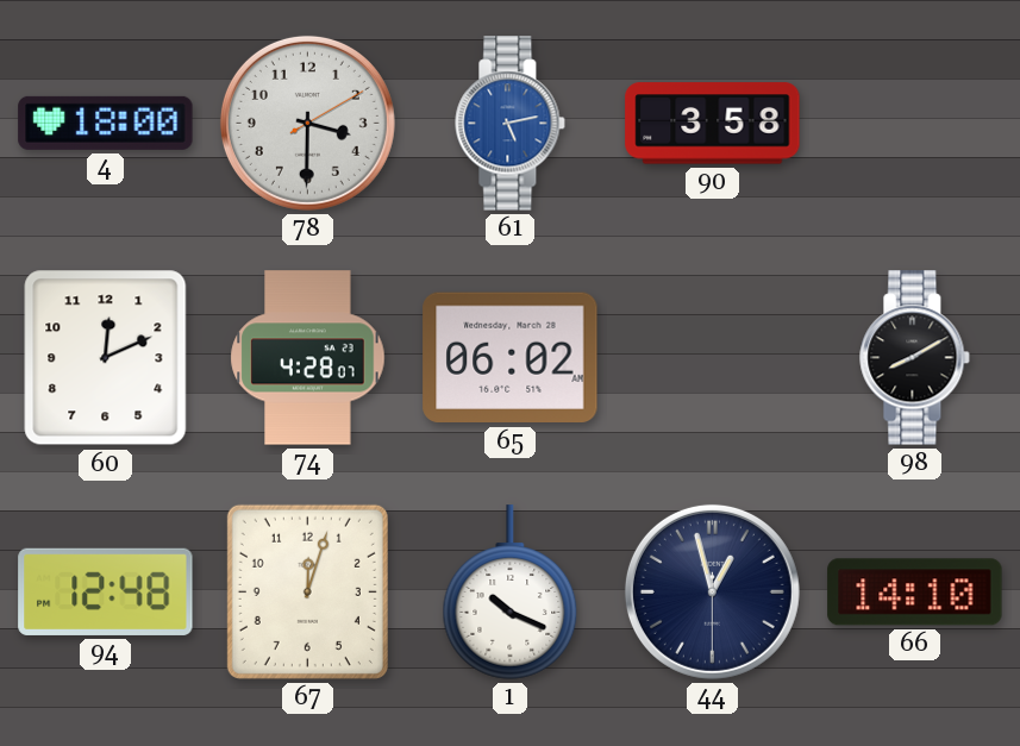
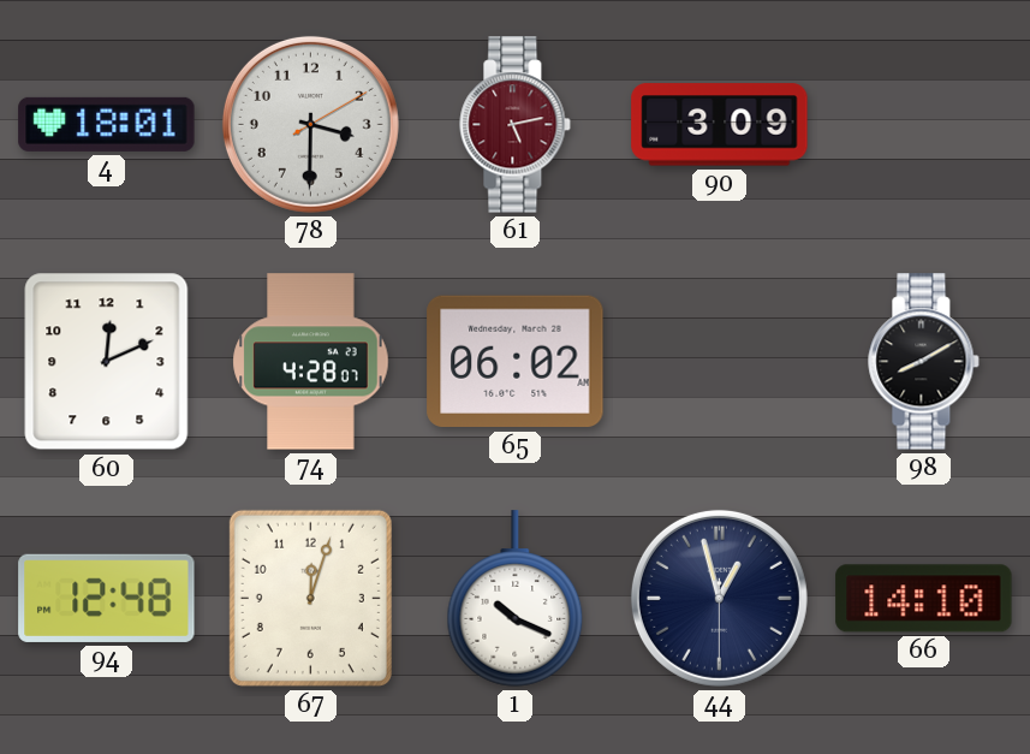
4: 18:00 -> 18:01
61 dial: blue -> burgundy
90: 3:58 -> 3:09
